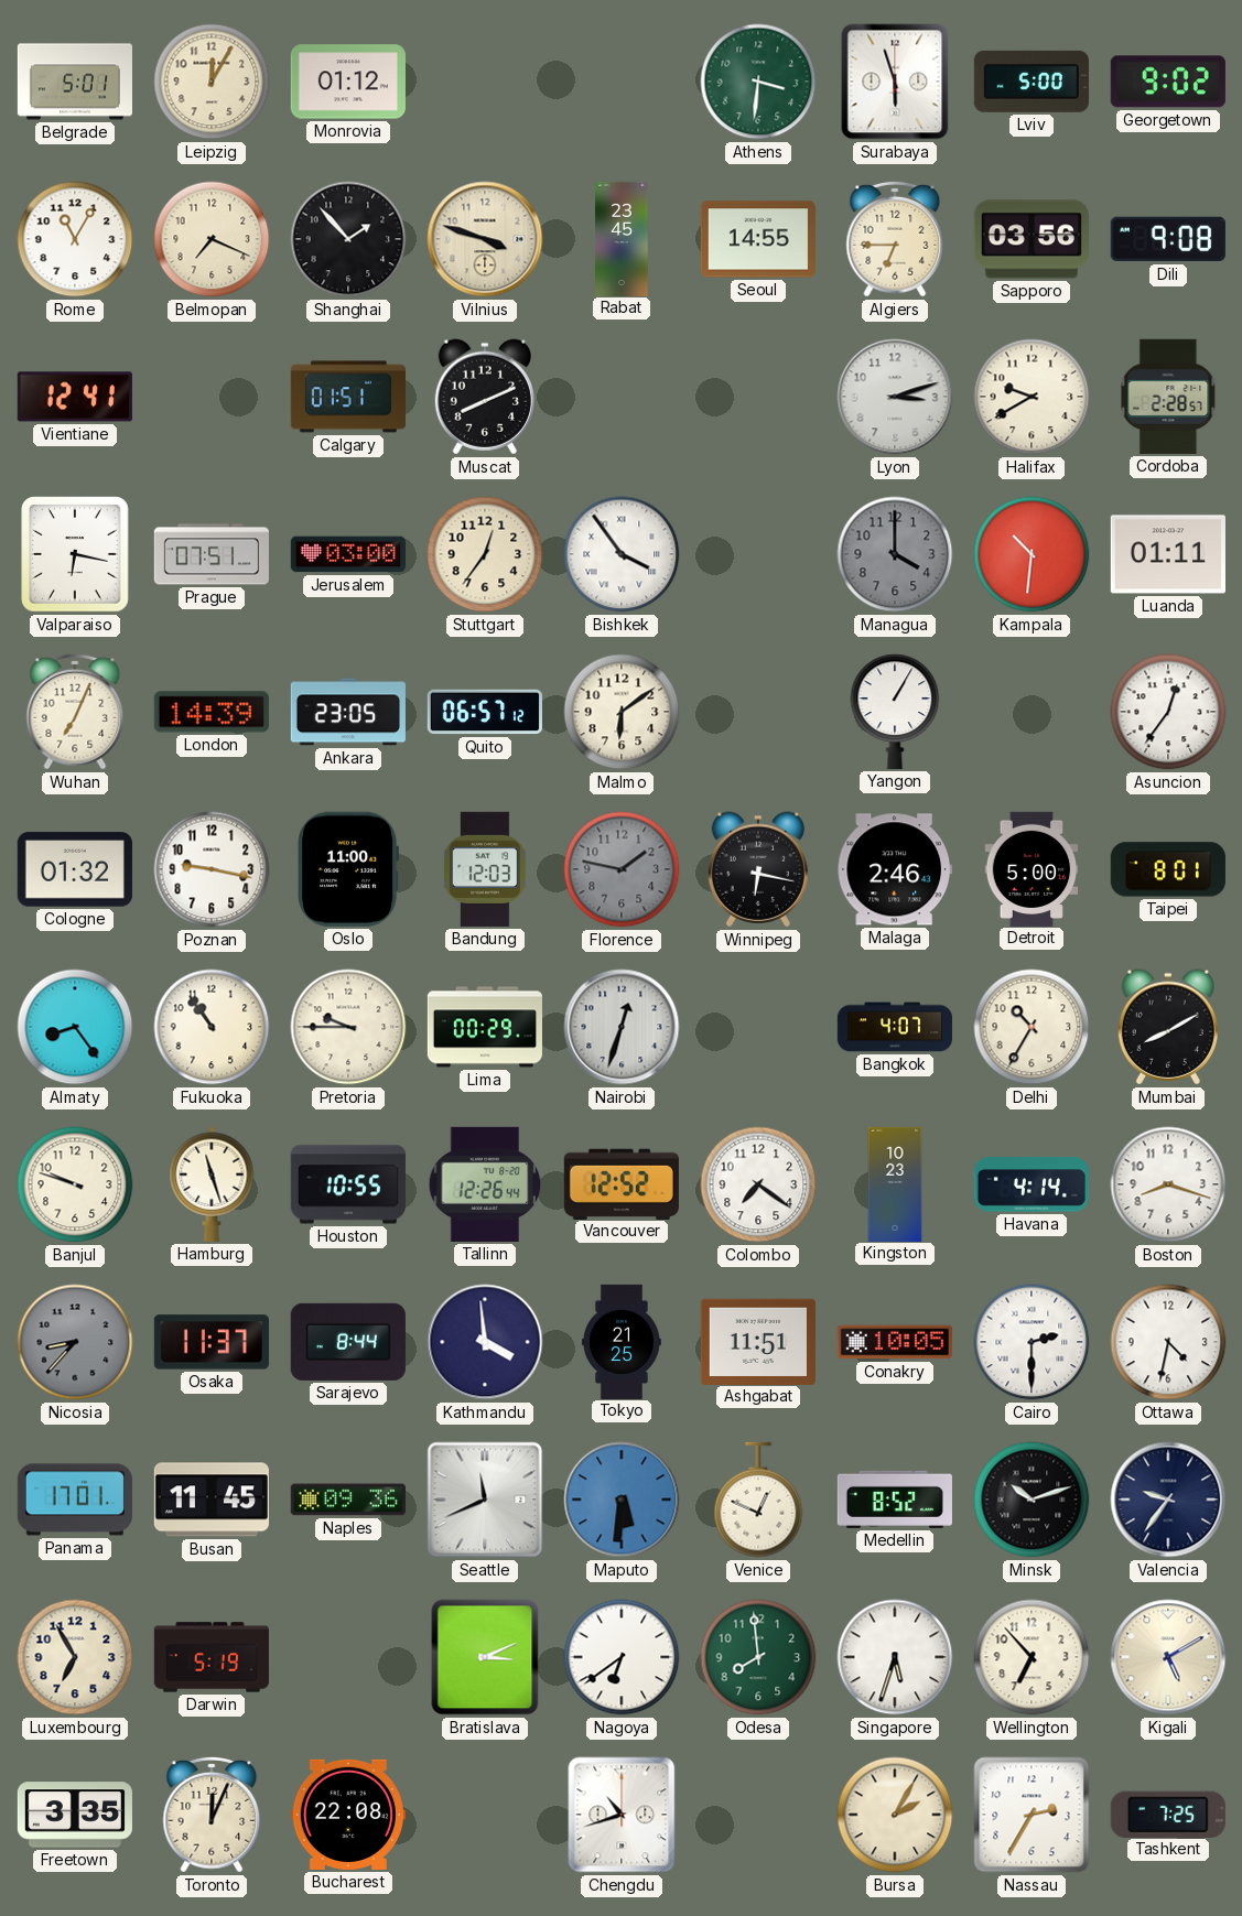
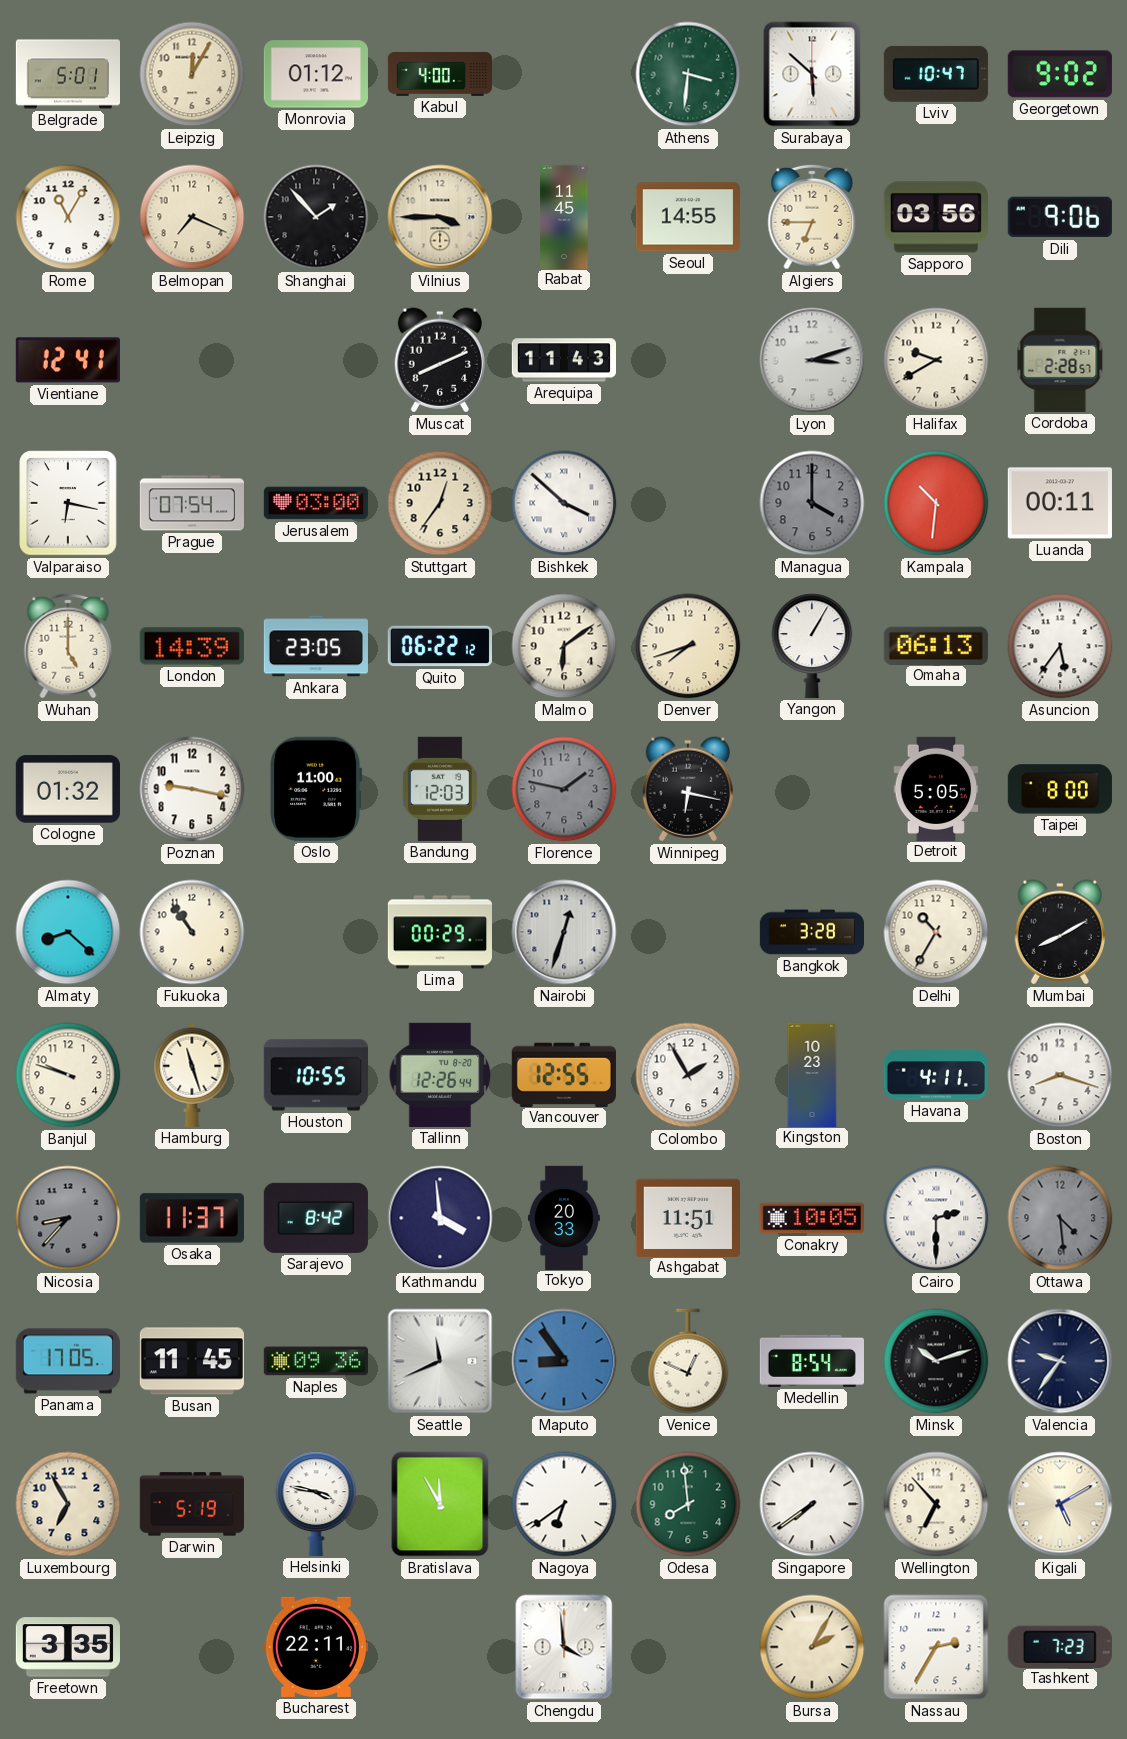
Kabul: none -> 4:00
Surabaya: 5:57 -> 5:52
Lviv: 5:00 -> 10:47
Vilnius: 3:48 -> 3:45
Rabat: 23:45 -> 11:45
Dili: 9:08 -> 9:06
Calgary: 01:51 -> none
Arequipa: none -> 11:43
Prague: 07:51 -> 07:54
Bishkek: 3:54 -> 3:52
Luanda: 01:11 -> 00:11
Wuhan: 7:04 -> 5:00
Quito: 06:57 -> 06:22
Denver: none -> 7:42
Omaha: none -> 06:13
Asuncion: 12:36 -> 5:36
Malaga: 2:46 -> none
Detroit: 5:00 -> 5:05
Taipei: 8:01 -> 8:00
Almaty: 8:24 -> 8:22
Pretoria: 9:45 -> none
Bangkok: 4:07 -> 3:28
Vancouver: 12:52 -> 12:55
Colombo: 7:21 -> 1:55
Havana: 4:14 -> 4:11
Sarajevo: 8:44 -> 8:42
Tokyo: 21:25 -> 20:33
Ottawa: 4:32 -> 4:29
Ottawa dial: white -> grey
Panama: 17:01 -> 17:05
Maputo: 5:31 -> 8:54
Medellin: 8:52 -> 8:54
Helsinki: none -> 3:47
Bratislava: 3:11 -> 11:55
Singapore: 5:33 -> 7:39
Toronto: 12:04 -> none
Bucharest: 22:08 -> 22:11
Chengdu: 10:42 -> 3:59
Tashkent: 7:25 -> 7:23
